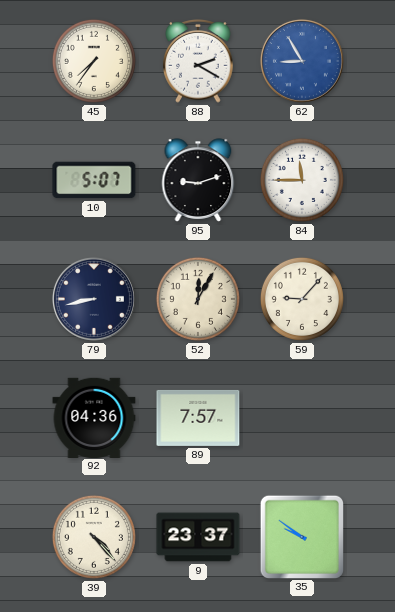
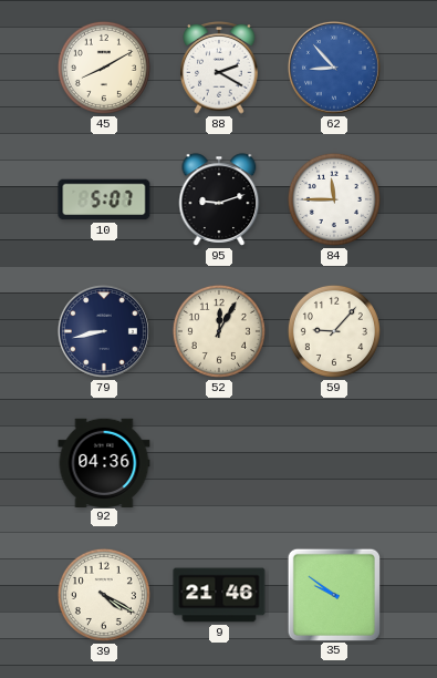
45: 7:36 -> 8:10
62: 8:55 -> 8:53
89: 7:57 -> none
39: 4:23 -> 4:20
9: 23:37 -> 21:46
